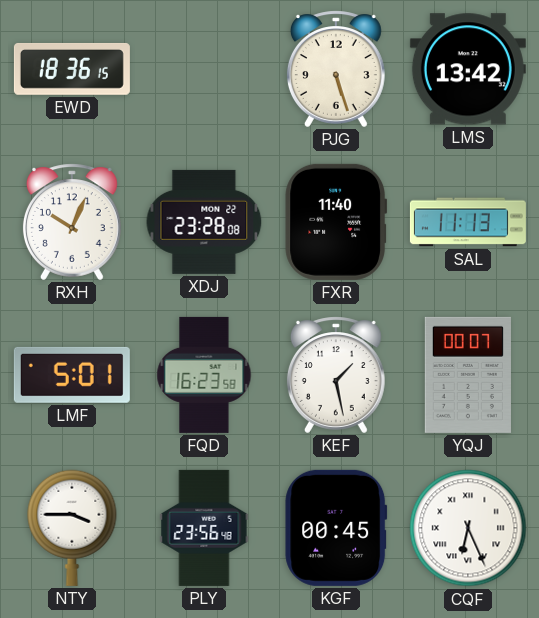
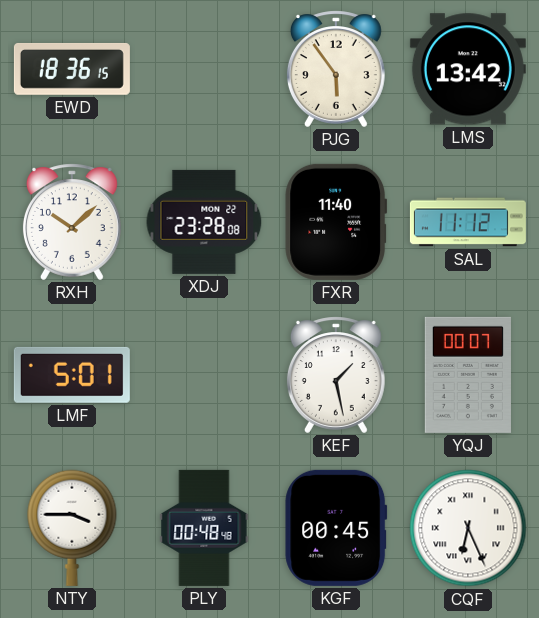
PJG: 5:27 -> 5:54
RXH: 10:04 -> 10:08
SAL: 11:13 -> 11:12
FQD: 16:23 -> none
PLY: 23:56 -> 00:48
